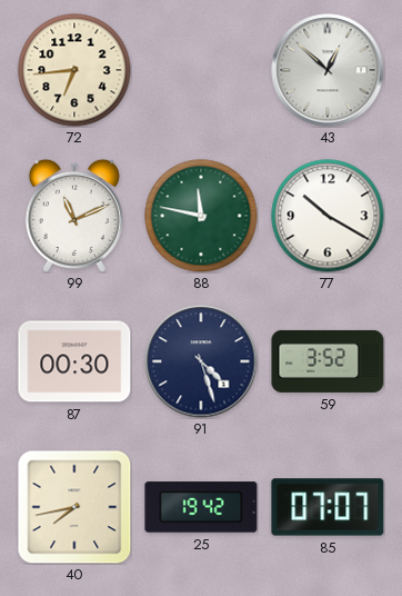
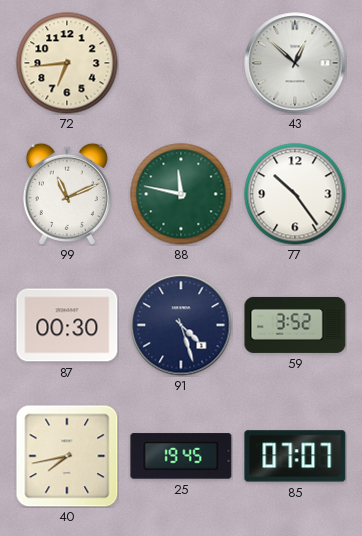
77: 10:20 -> 10:24
25: 19:42 -> 19:45
